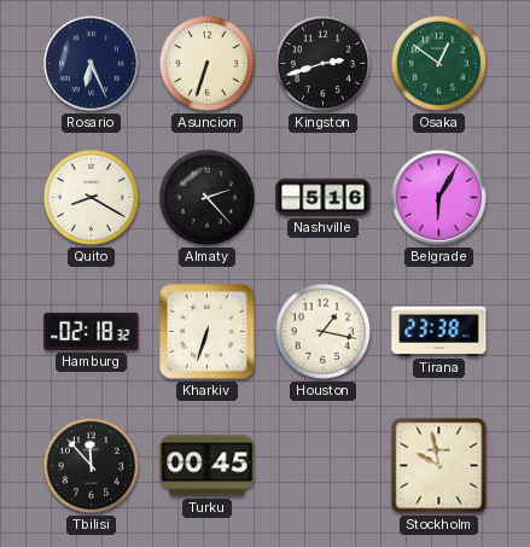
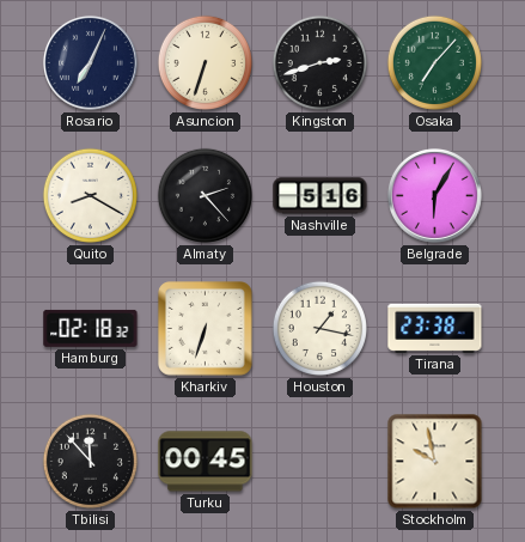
Rosario: 6:26 -> 7:04
Osaka: 12:51 -> 7:07
